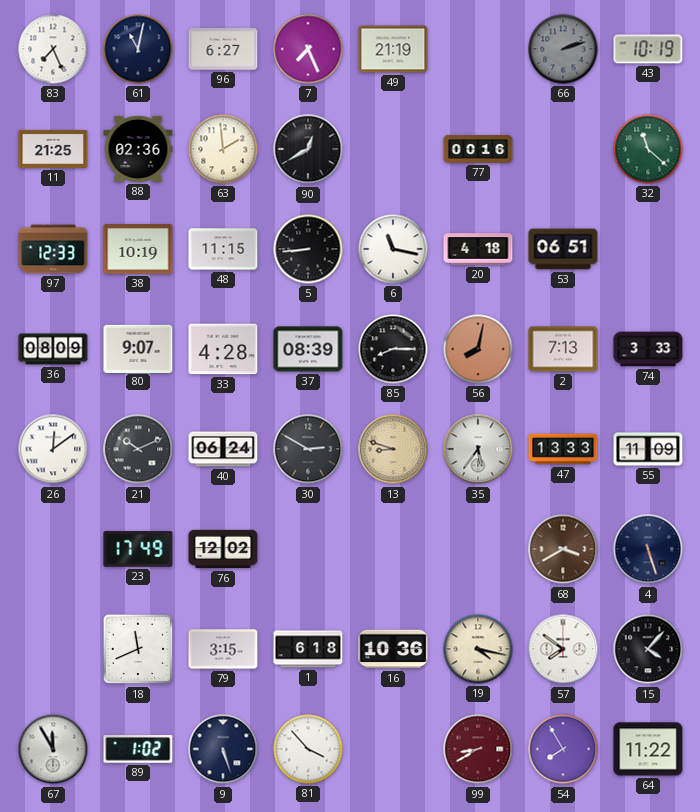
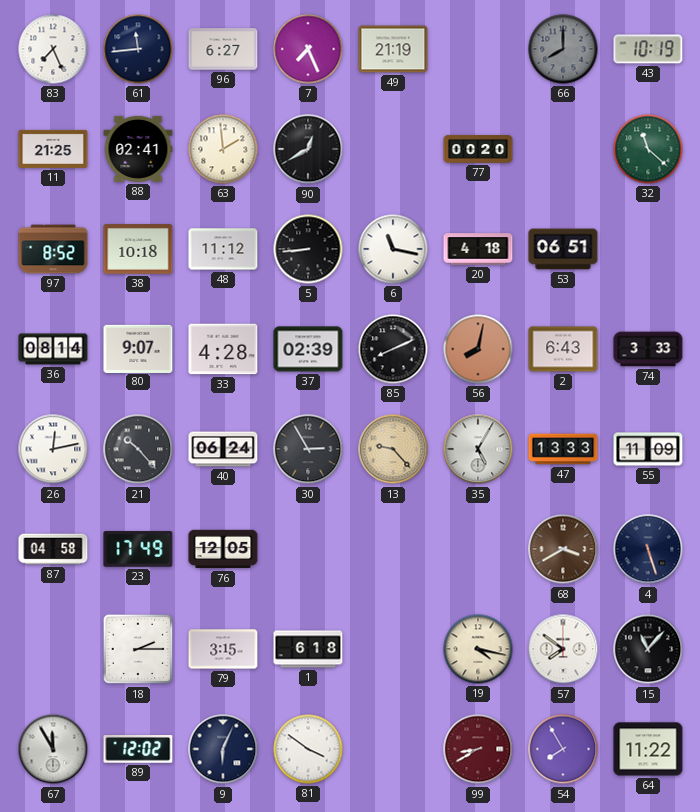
61: 11:02 -> 11:44
66: 2:12 -> 8:00
88: 02:36 -> 02:41
77: 00:16 -> 00:20
97: 12:33 -> 8:52
38: 10:19 -> 10:18
48: 11:15 -> 11:12
36: 08:09 -> 08:14
37: 08:39 -> 02:39
85: 8:15 -> 8:11
2: 7:13 -> 6:43
26: 12:09 -> 12:13
21: 10:11 -> 10:23
30: 2:50 -> 2:55
13: 8:48 -> 9:23
35: 5:36 -> 5:05
87: none -> 04:58
76: 12:02 -> 12:05
18: 11:41 -> 2:15
16: 10:36 -> none
15: 4:07 -> 11:07
89: 1:02 -> 12:02
9: 5:27 -> 6:04
81: 3:53 -> 3:51
